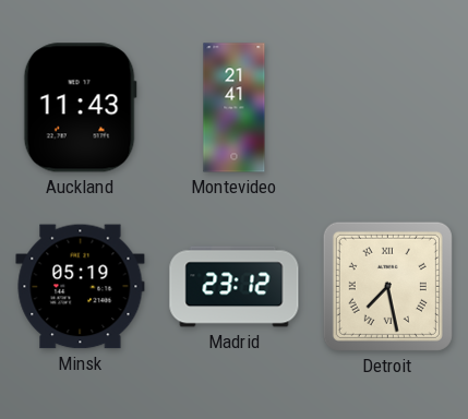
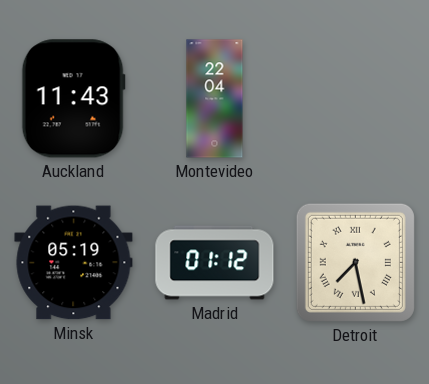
Montevideo: 21:41 -> 22:04
Madrid: 23:12 -> 01:12
